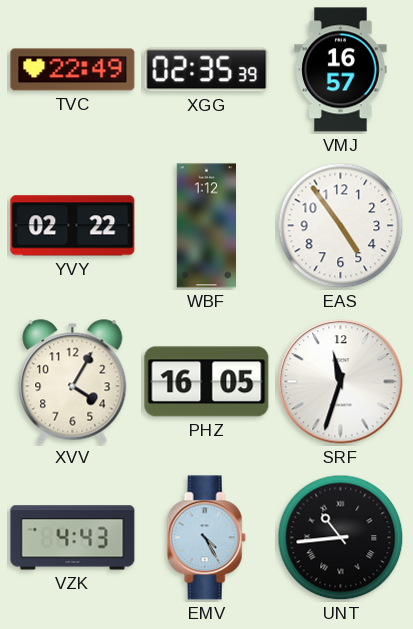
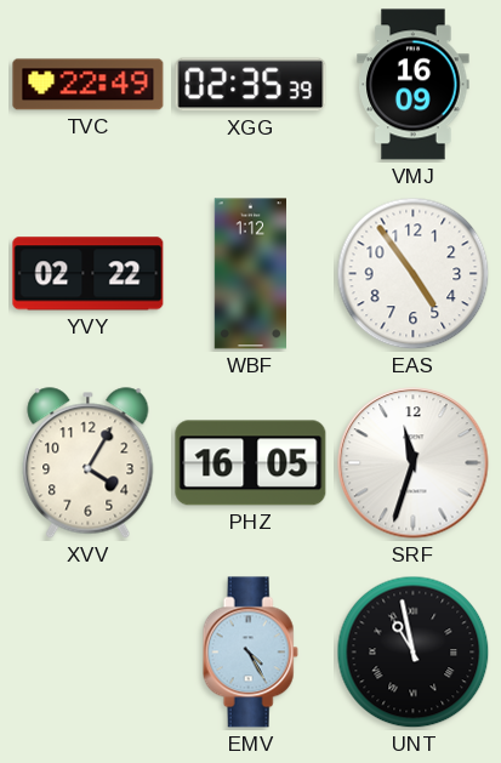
VMJ: 16:57 -> 16:09
VZK: 4:43 -> none
UNT: 10:44 -> 10:58
